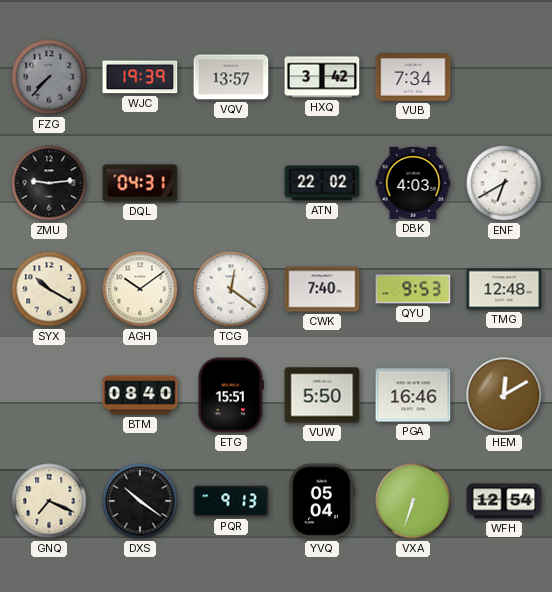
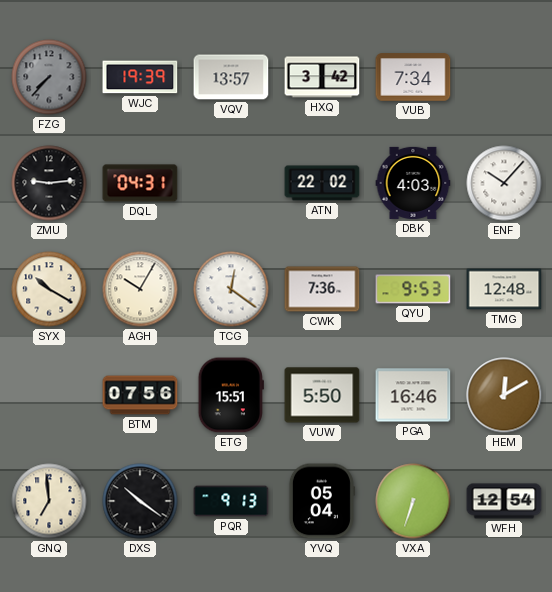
ENF: 6:40 -> 10:07
AGH: 10:09 -> 10:05
CWK: 7:40 -> 7:36
BTM: 08:40 -> 07:56
GNQ: 7:19 -> 6:59
